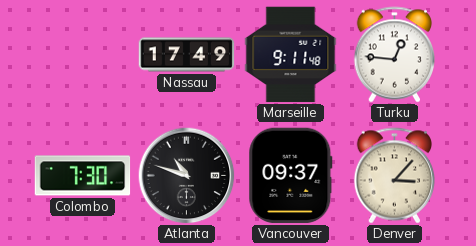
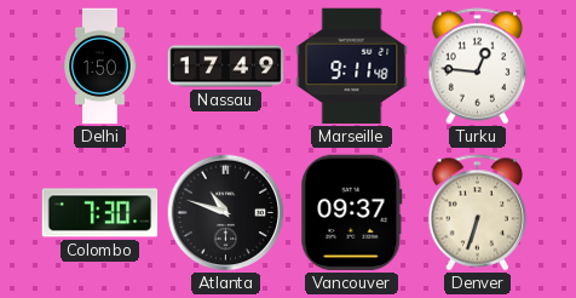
Delhi: none -> 1:50
Denver: 3:07 -> 6:33
